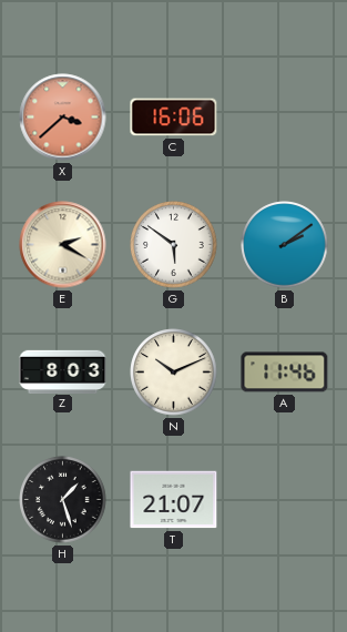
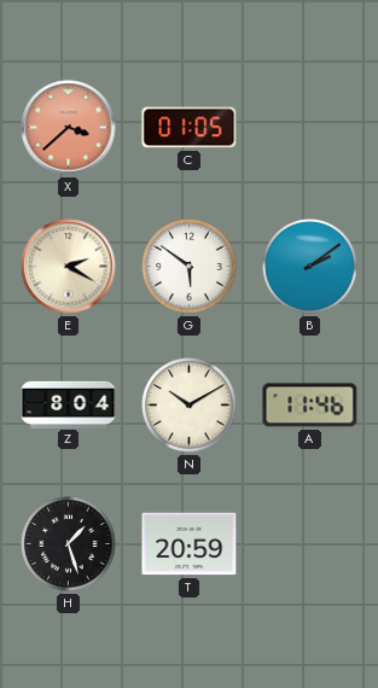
C: 16:06 -> 01:05
Z: 8:03 -> 8:04
N: 10:11 -> 10:10
T: 21:07 -> 20:59
